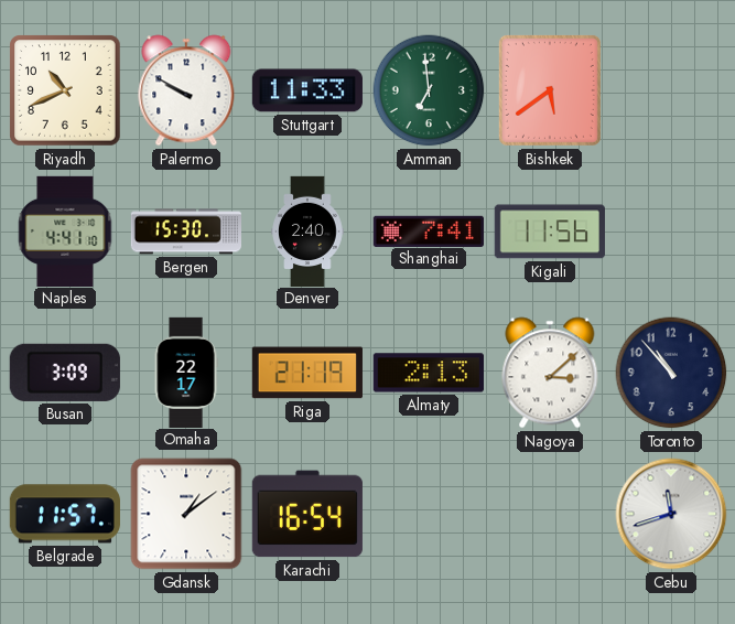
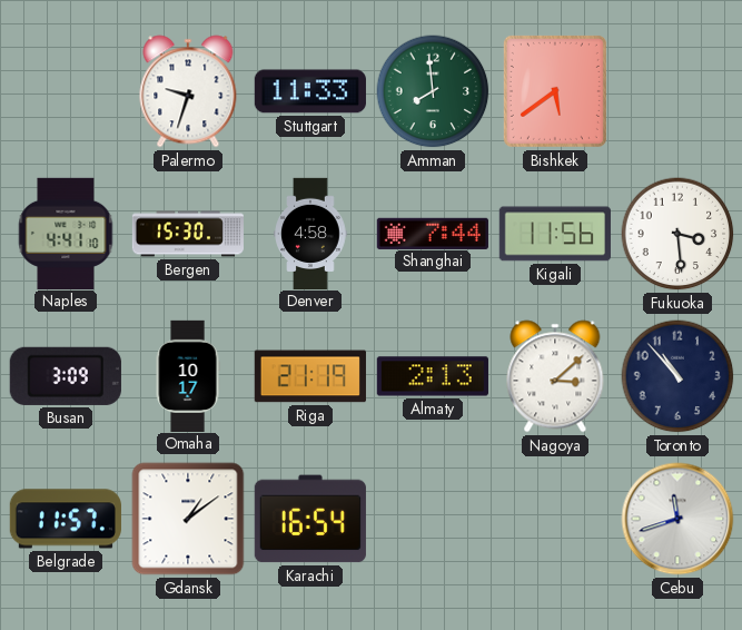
Riyadh: 10:41 -> none
Palermo: 9:50 -> 9:33
Amman: 6:59 -> 7:59
Denver: 2:40 -> 4:58
Shanghai: 7:41 -> 7:44
Fukuoka: none -> 3:29
Omaha: 22:17 -> 10:17
